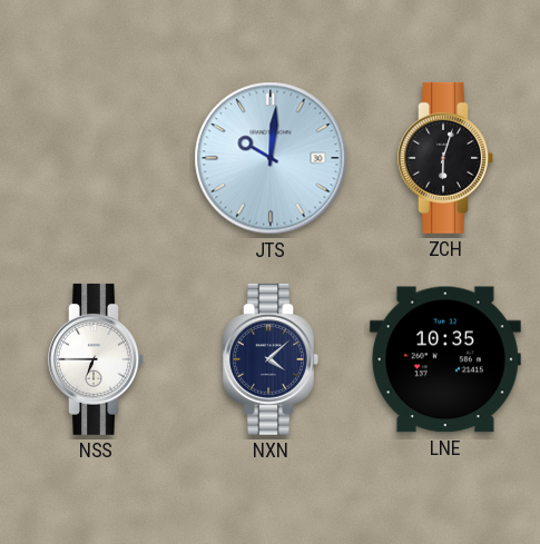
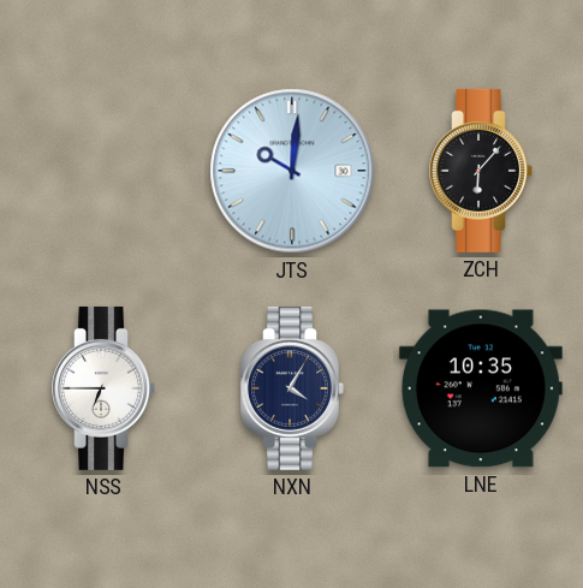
ZCH: 6:03 -> 6:07
NXN: 4:08 -> 4:05
